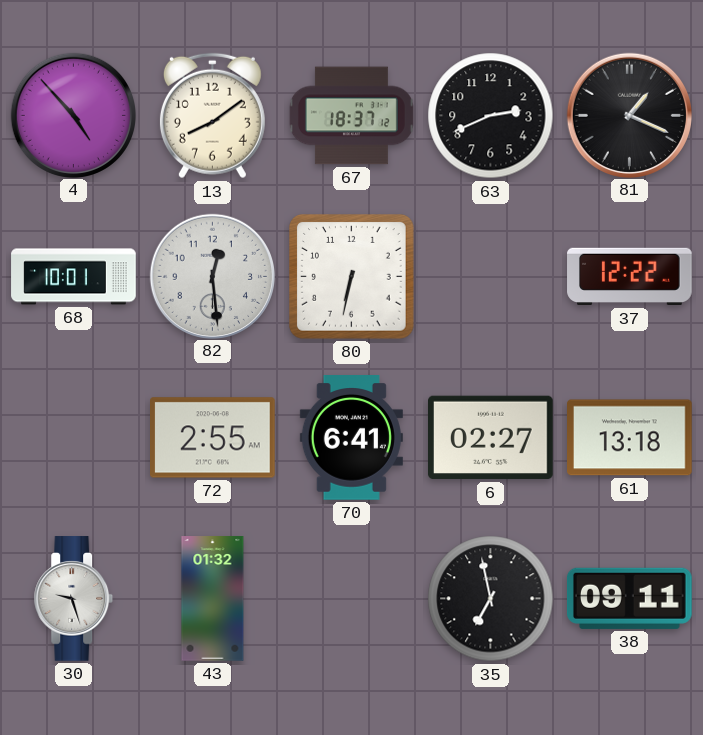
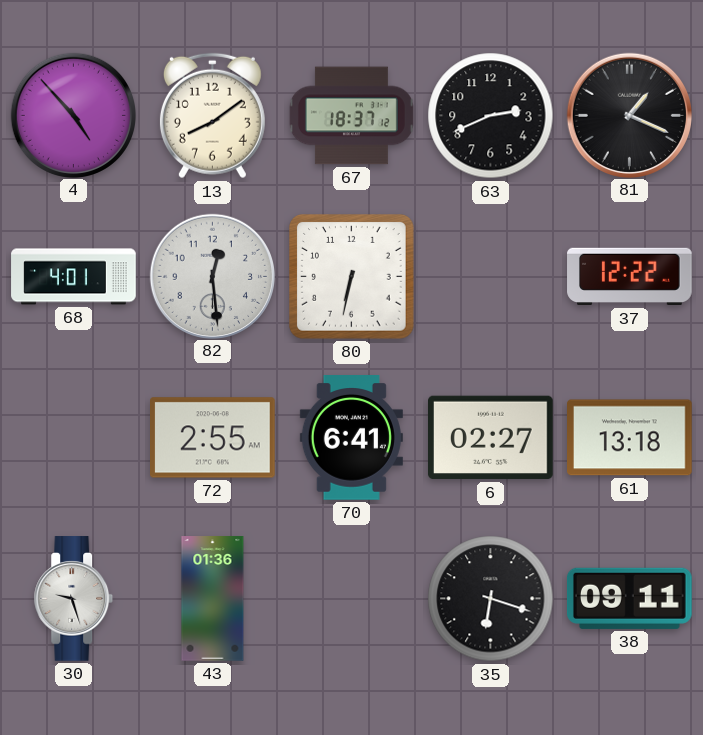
68: 10:01 -> 4:01
43: 01:32 -> 01:36
35: 6:58 -> 6:18
